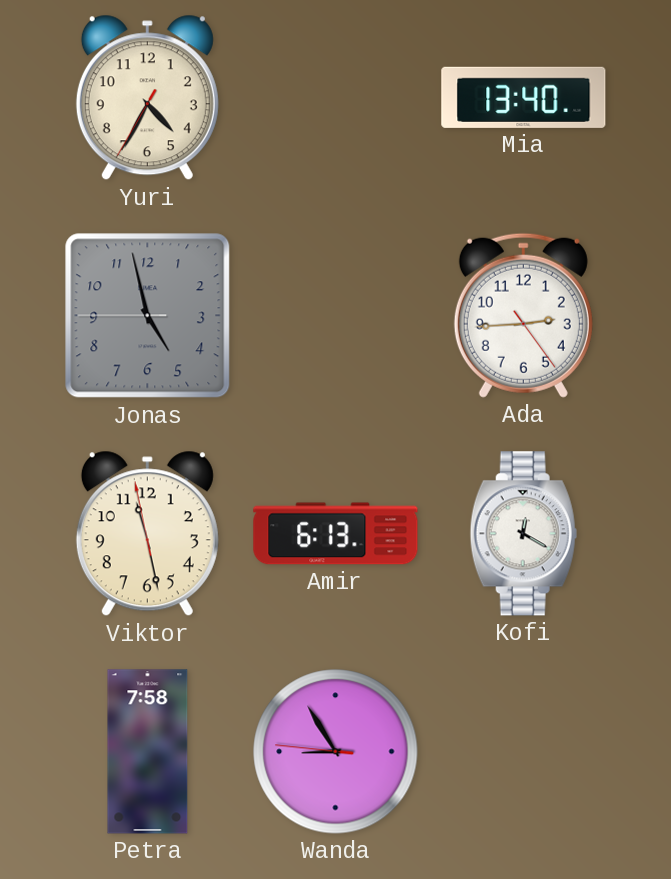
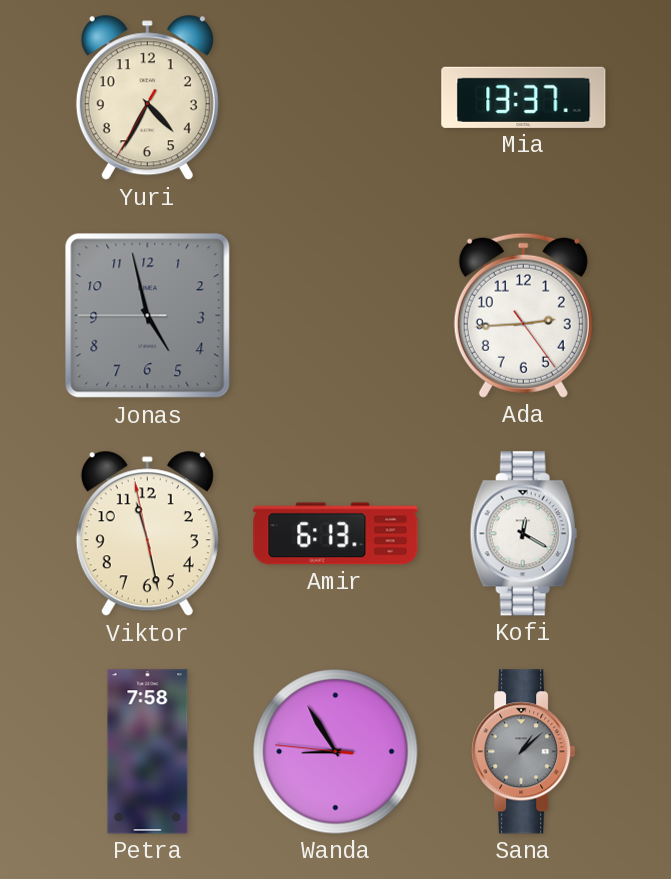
Mia: 13:40 -> 13:37
Sana: none -> 1:08
